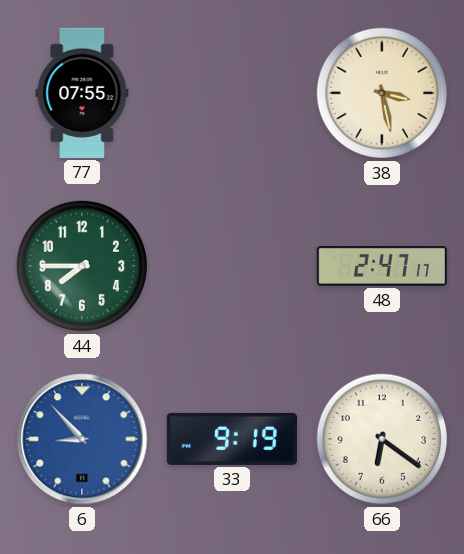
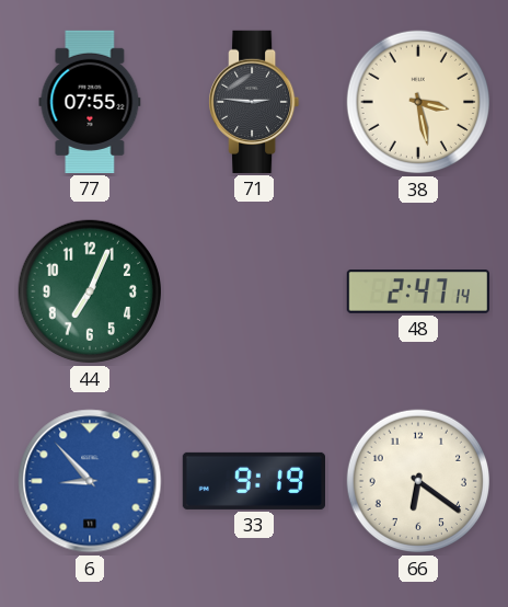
71: none -> 2:46
44: 7:45 -> 7:04
48: 2:47:17 -> 2:47:14
